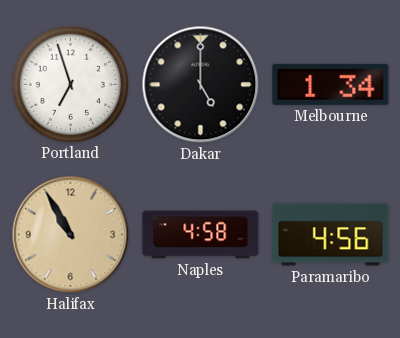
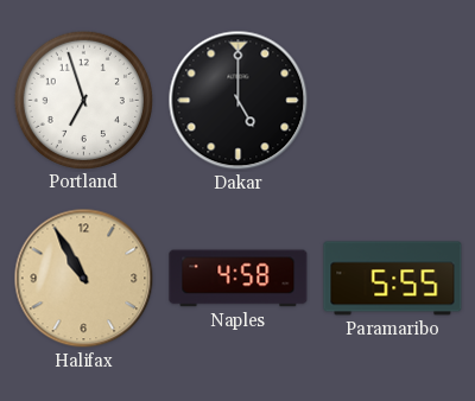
Melbourne: 1:34 -> none
Paramaribo: 4:56 -> 5:55
